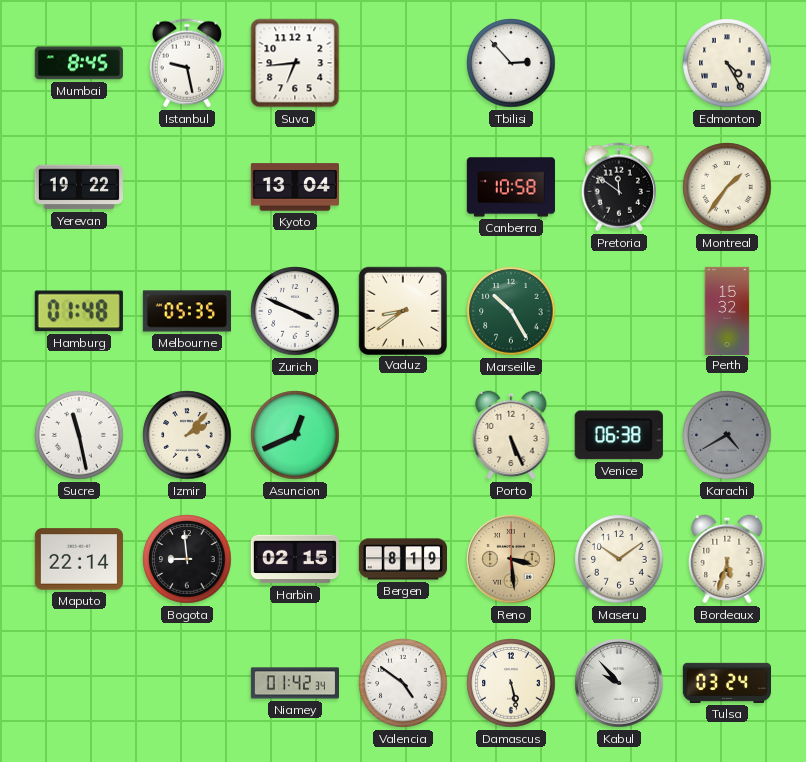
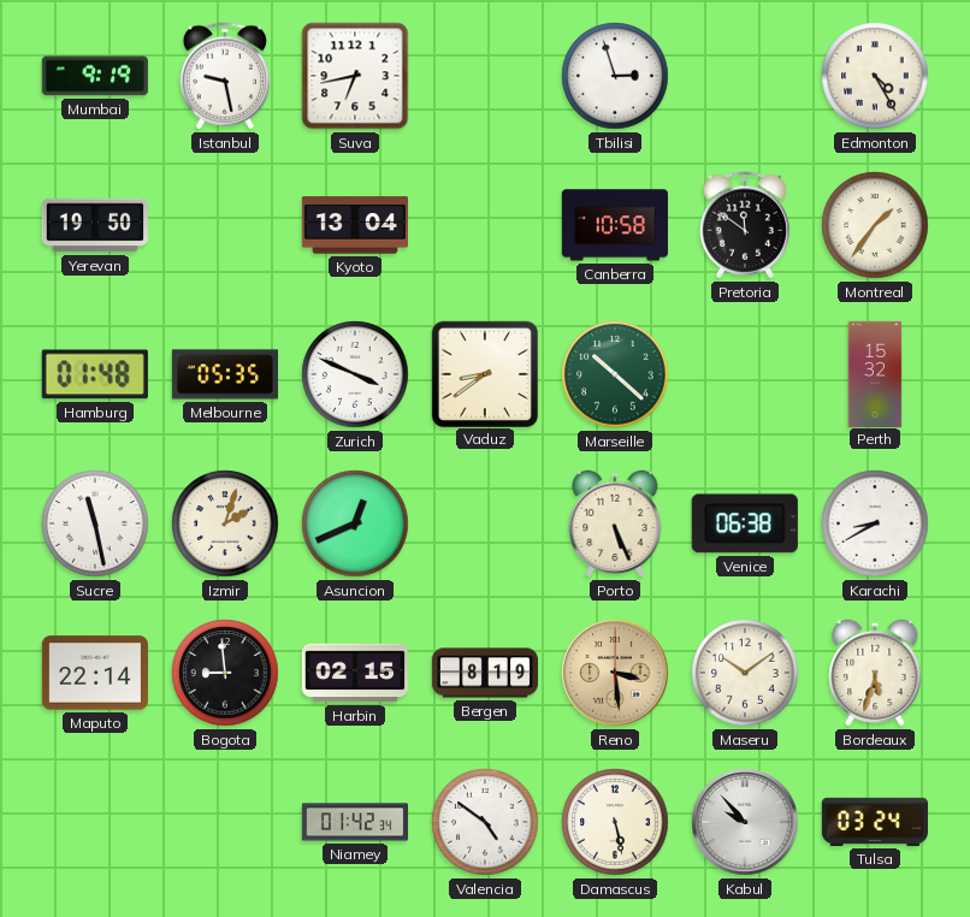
Mumbai: 8:45 -> 9:19
Suva: 6:44 -> 6:43
Tbilisi: 2:53 -> 2:57
Yerevan: 19:22 -> 19:50
Marseille: 10:25 -> 10:22
Izmir: 2:07 -> 2:03
Karachi: 4:40 -> 8:40
Karachi dial: grey -> white
